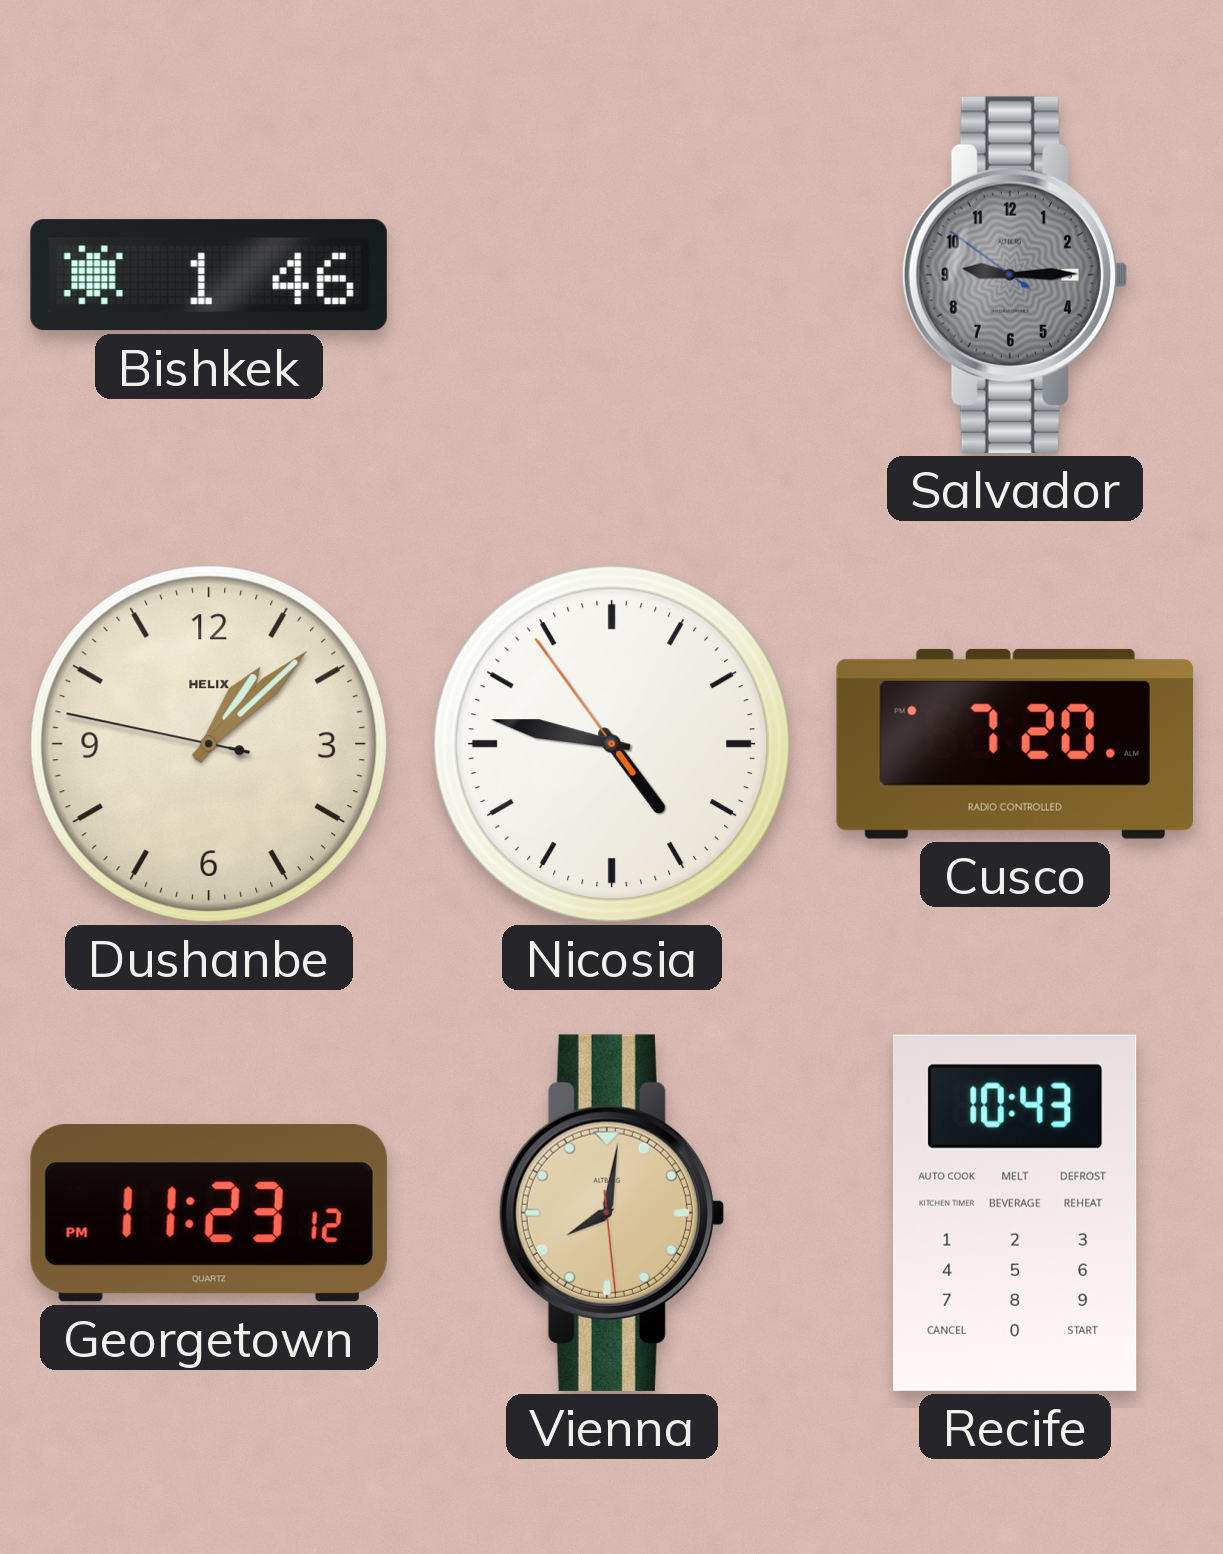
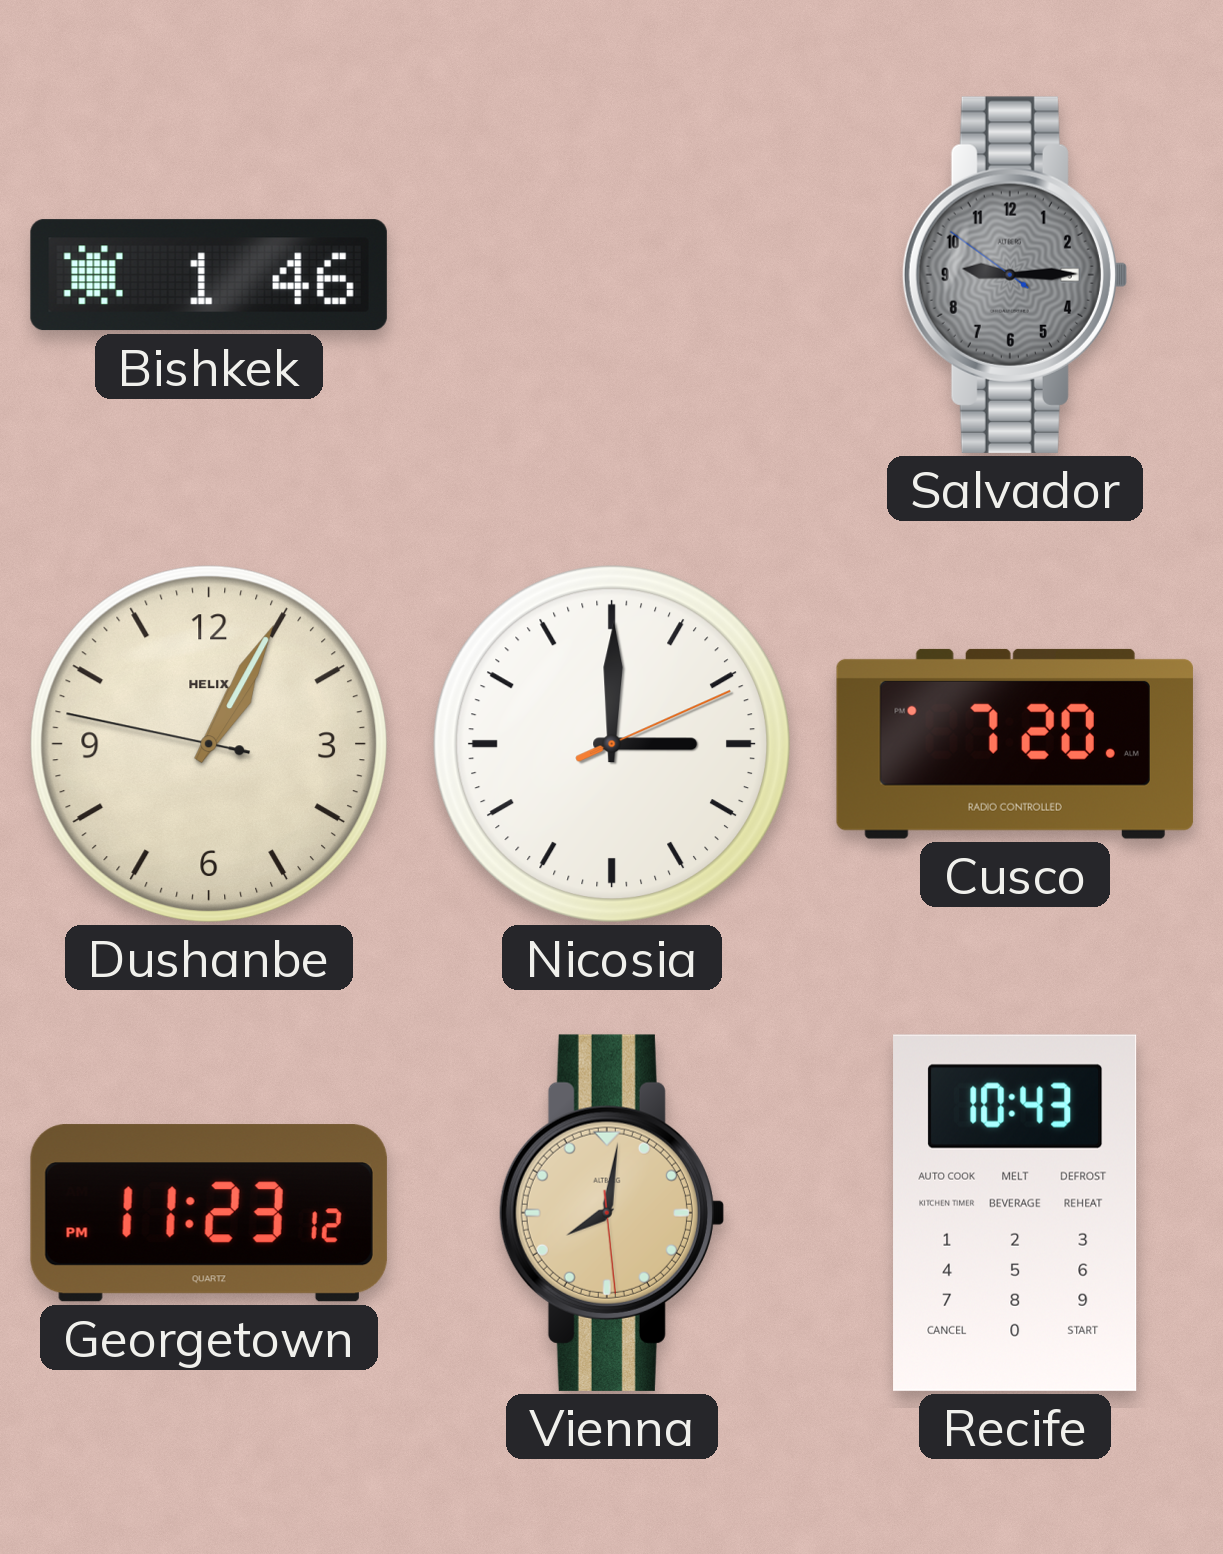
Dushanbe: 1:07 -> 1:04
Nicosia: 4:46 -> 3:00
